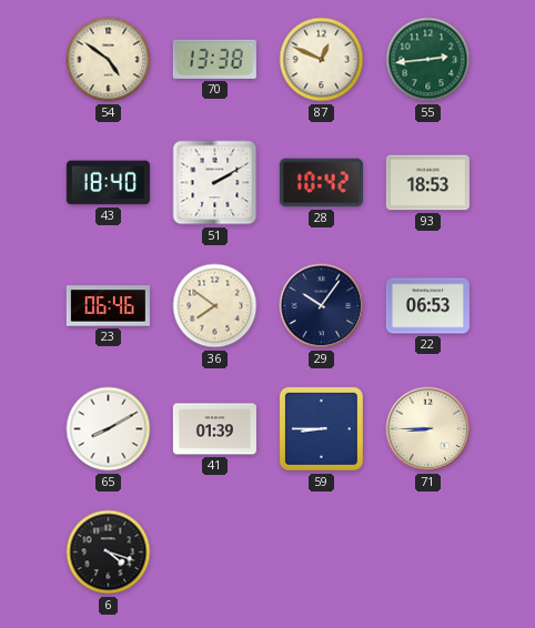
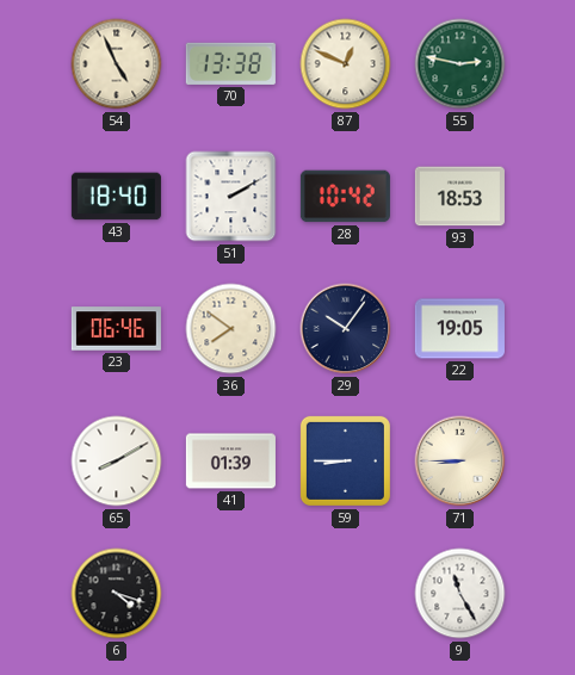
54: 4:51 -> 4:56
55: 2:44 -> 2:47
22: 06:53 -> 19:05
9: none -> 11:25
